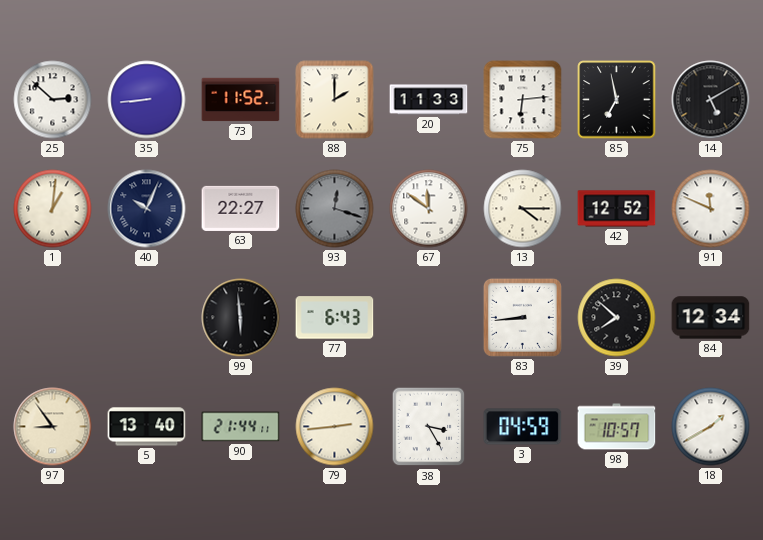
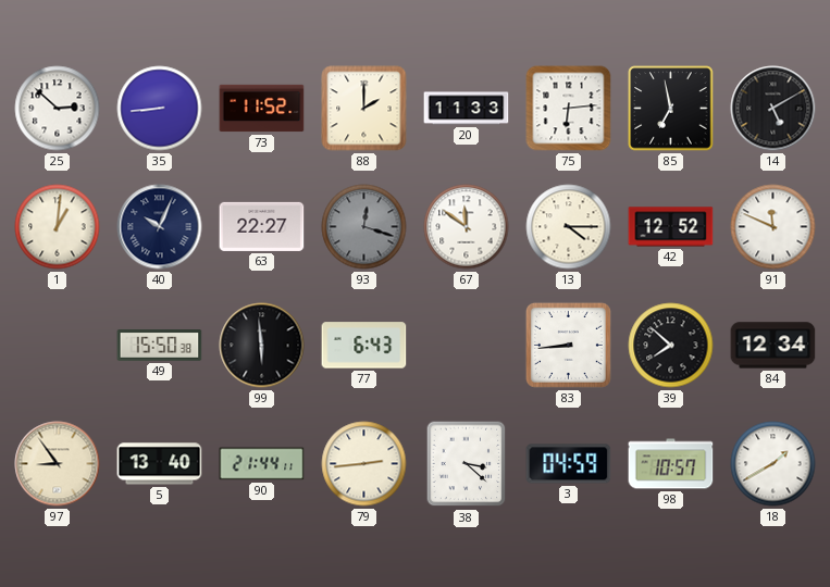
49: none -> 15:50
38: 3:25 -> 3:22
